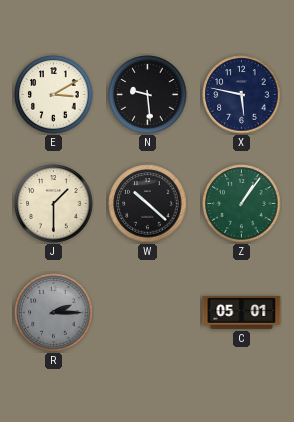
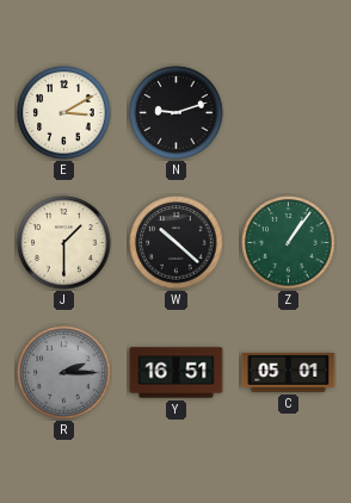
N: 9:29 -> 9:12
X: 5:47 -> none
Y: none -> 16:51
